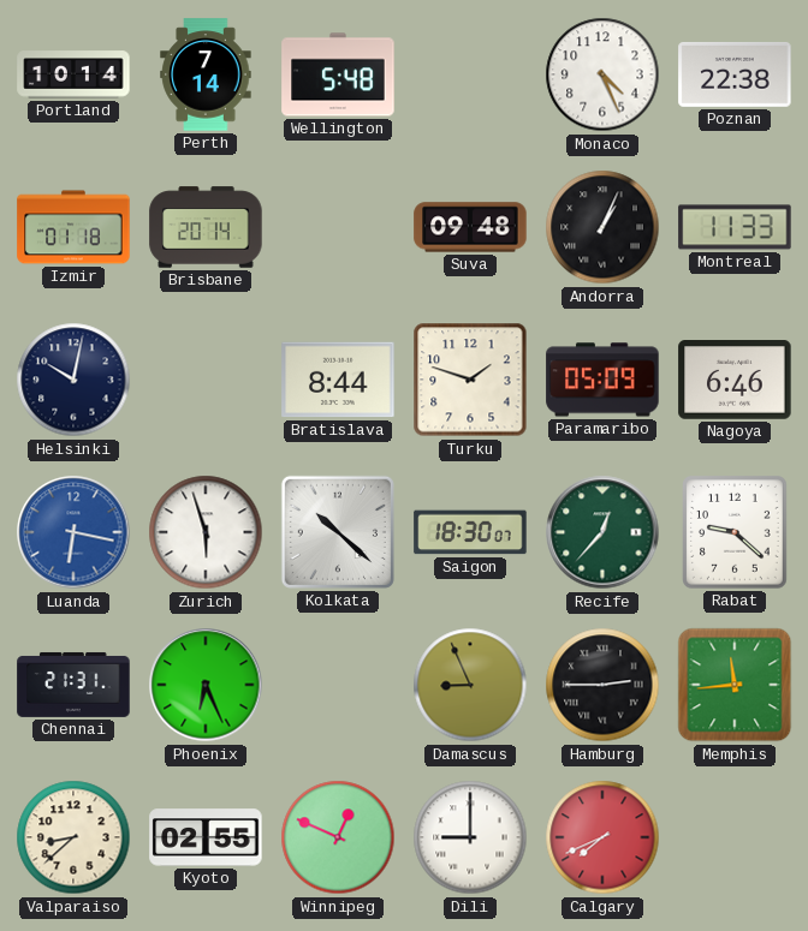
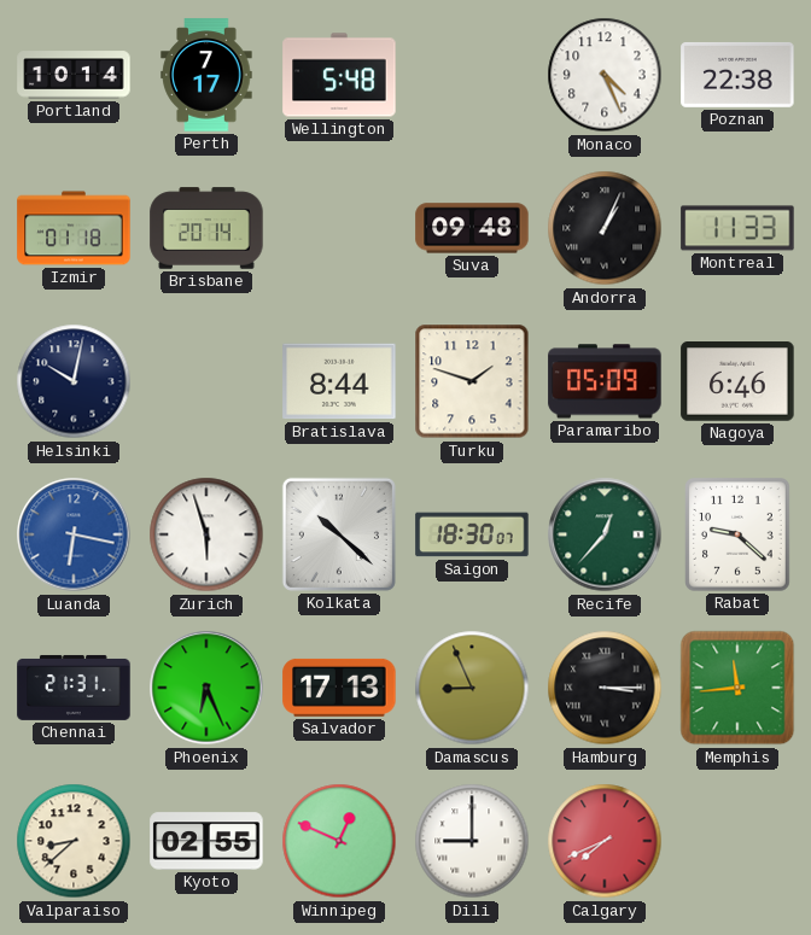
Perth: 7:14 -> 7:17
Salvador: none -> 17:13
Hamburg: 2:45 -> 3:15
